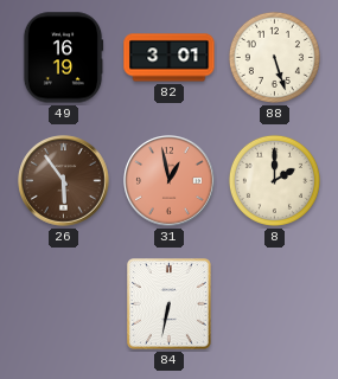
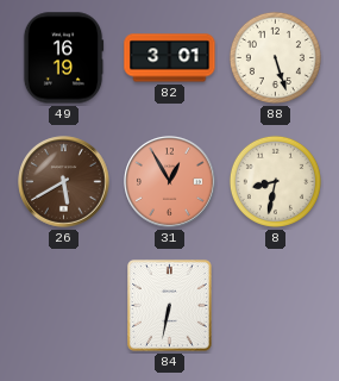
26: 5:54 -> 5:40
31: 12:58 -> 12:55
8: 2:00 -> 8:32
